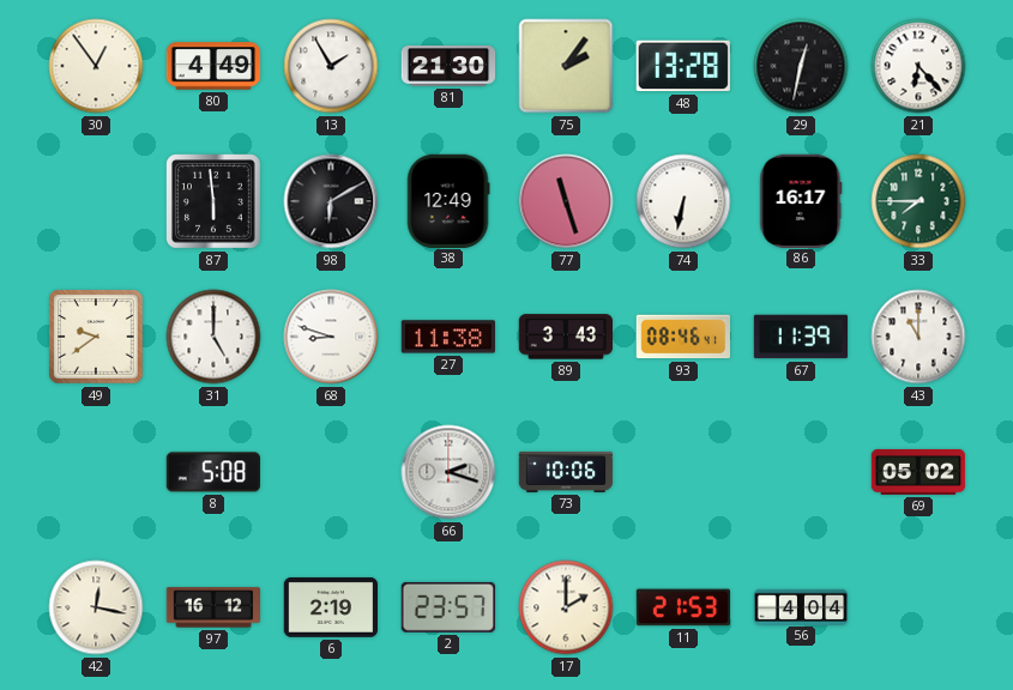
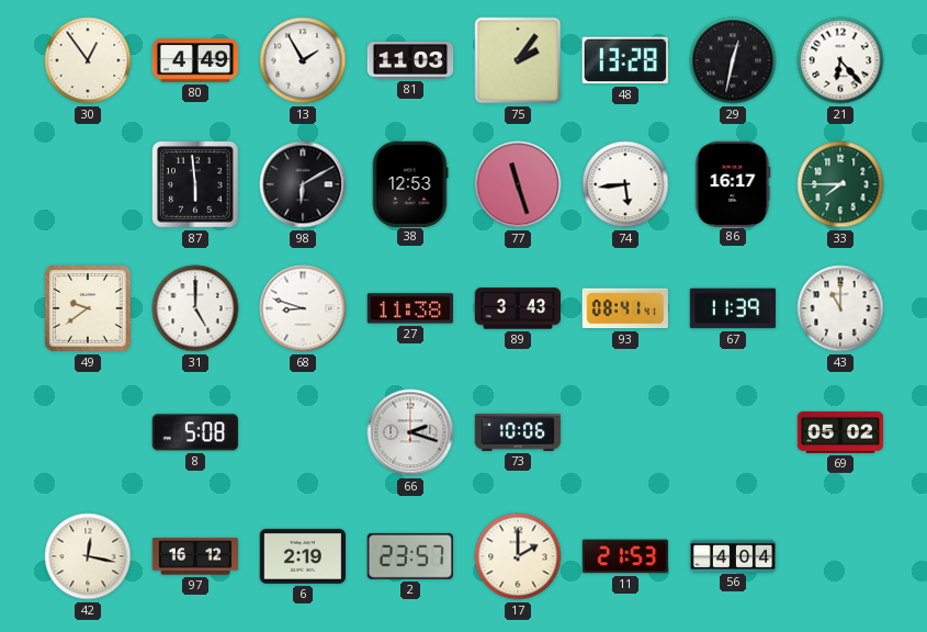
81: 21:30 -> 11:03
38: 12:49 -> 12:53
74: 6:32 -> 5:44
93: 08:46 -> 08:41
